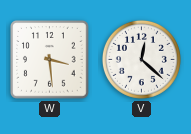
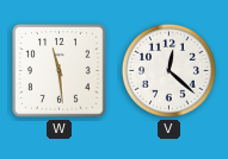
W: 3:29 -> 11:29
